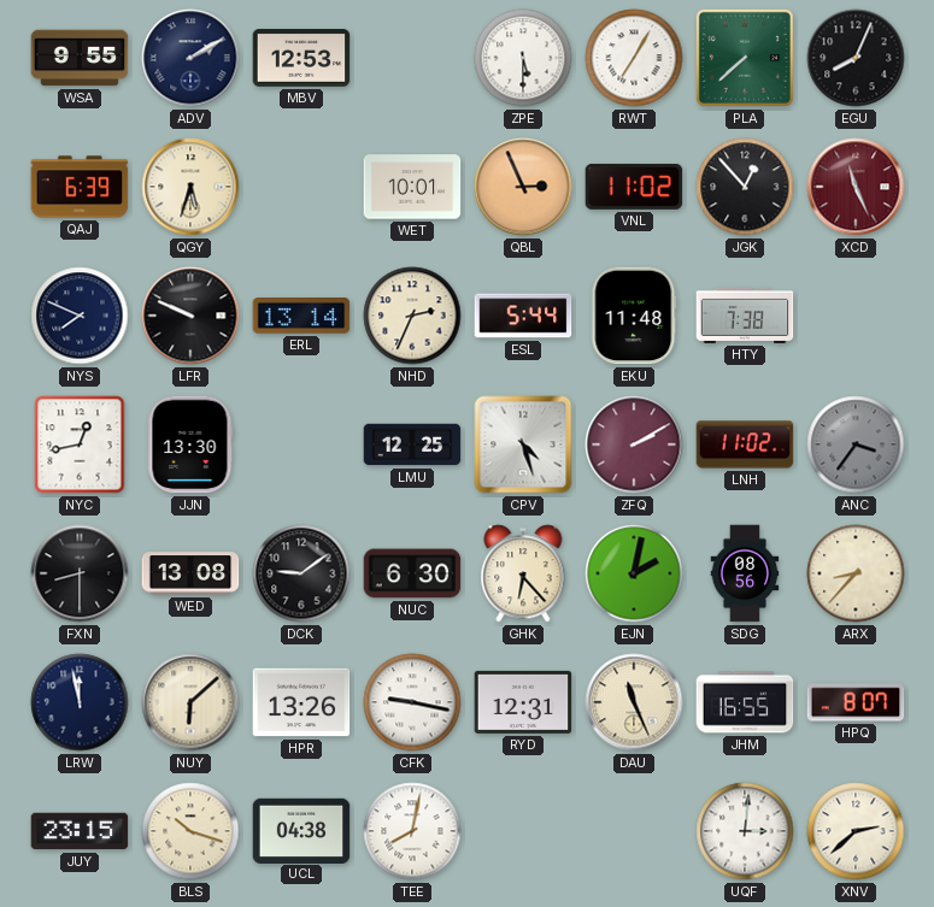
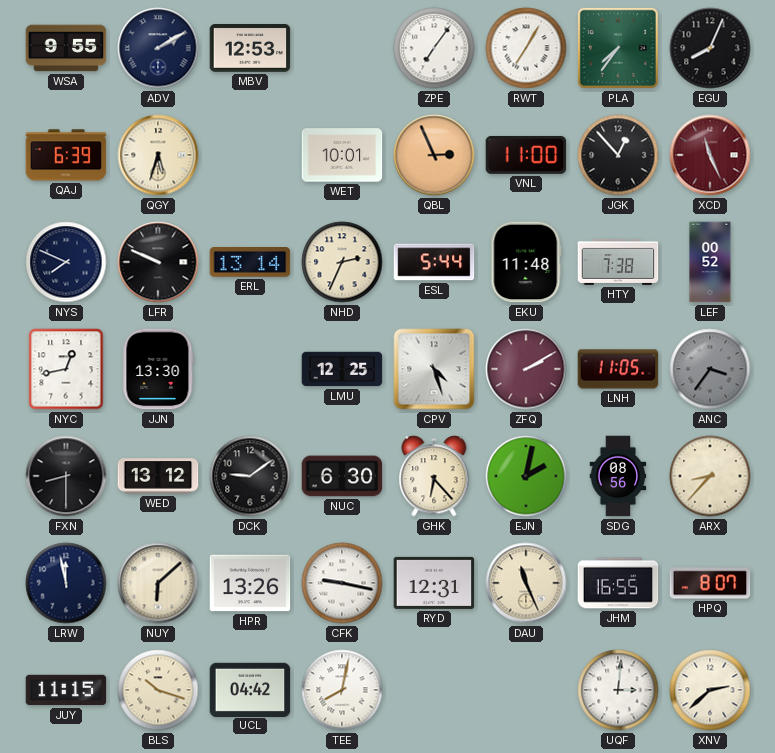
ZPE: 5:30 -> 7:06
PLA: 7:38 -> 7:36
VNL: 11:02 -> 11:00
LEF: none -> 00:52
LNH: 11:02 -> 11:05
WED: 13:08 -> 13:12
JUY: 23:15 -> 11:15
UCL: 04:38 -> 04:42
